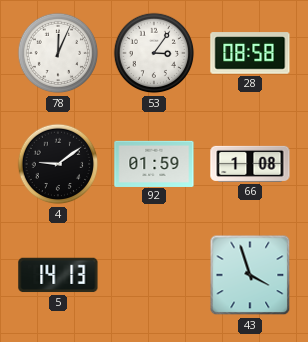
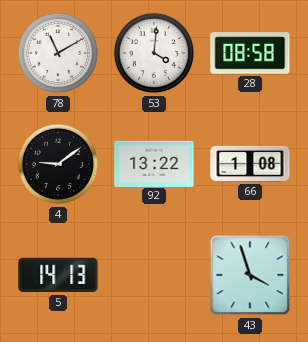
78: 12:04 -> 11:10
53: 3:06 -> 4:01
92: 01:59 -> 13:22
